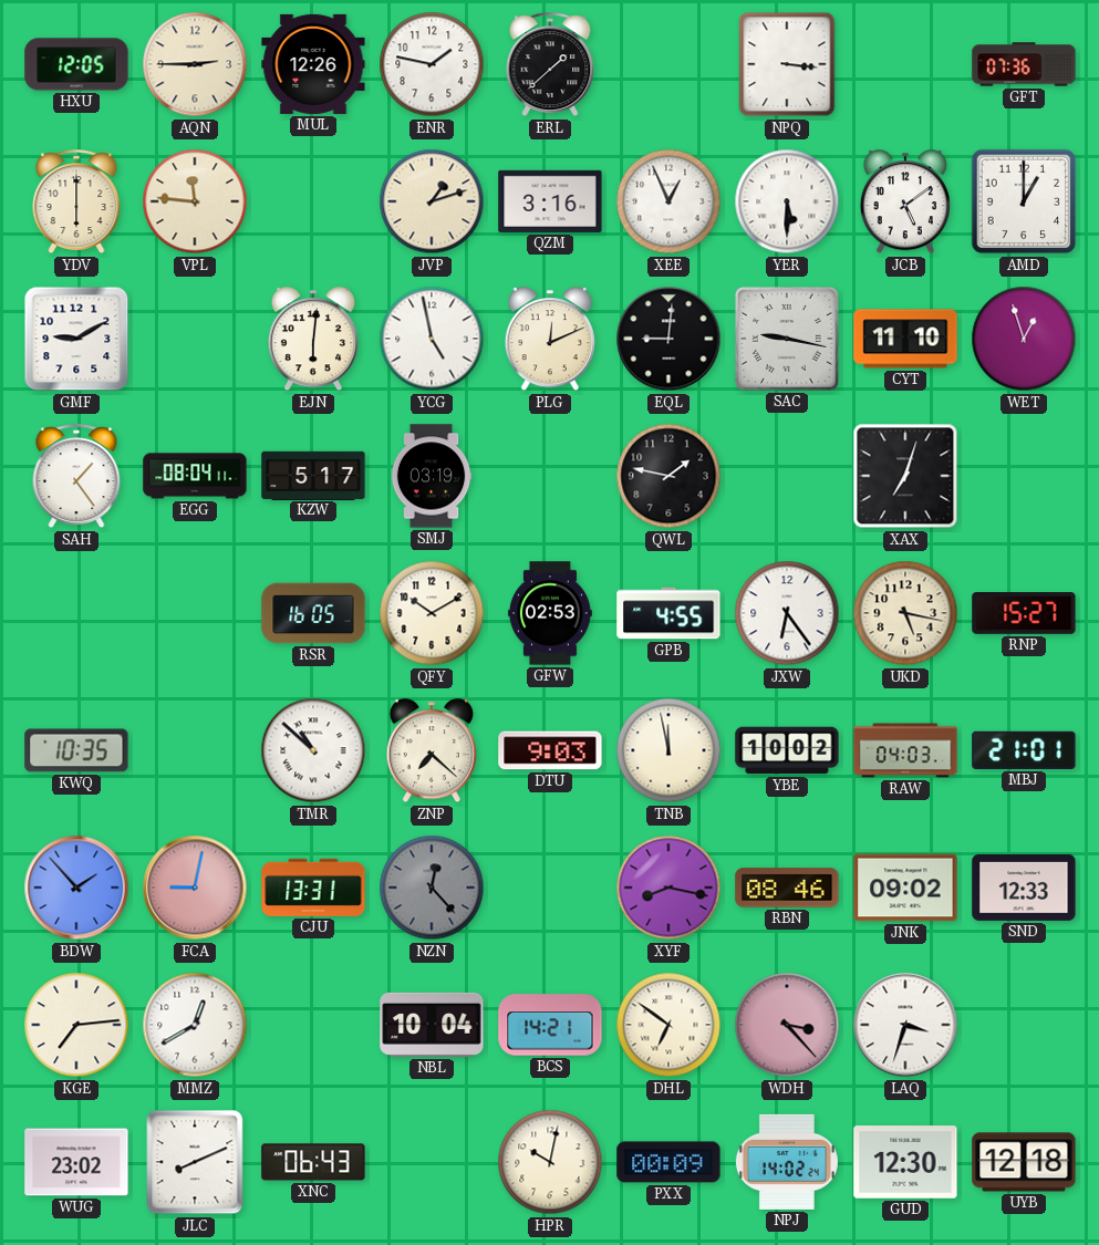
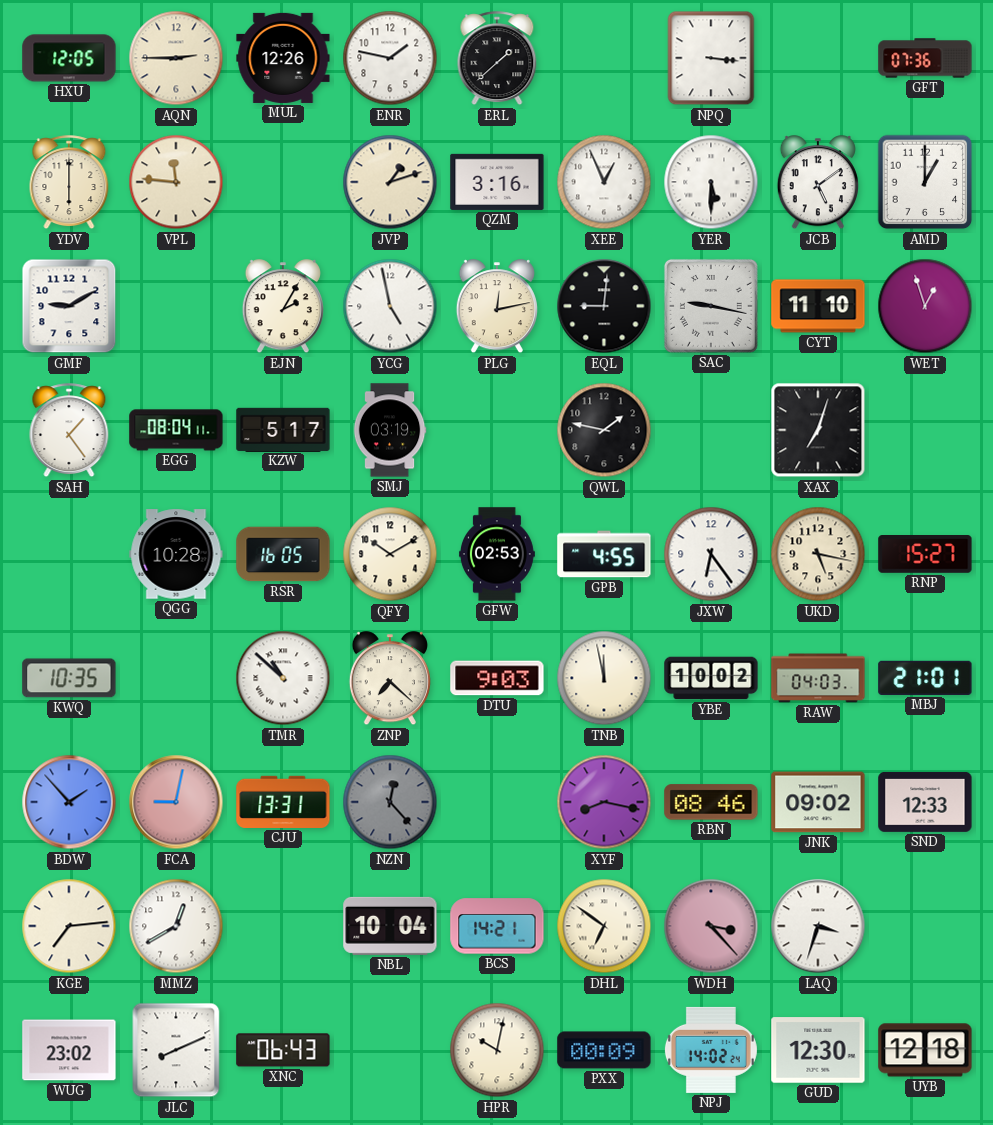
EJN: 6:01 -> 2:05
PLG: 12:11 -> 12:13
QGG: none -> 10:28
